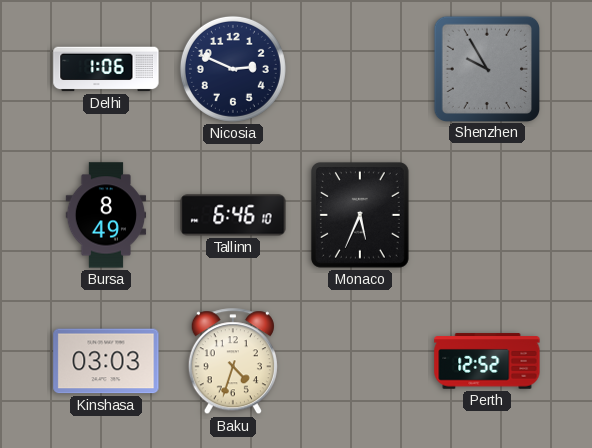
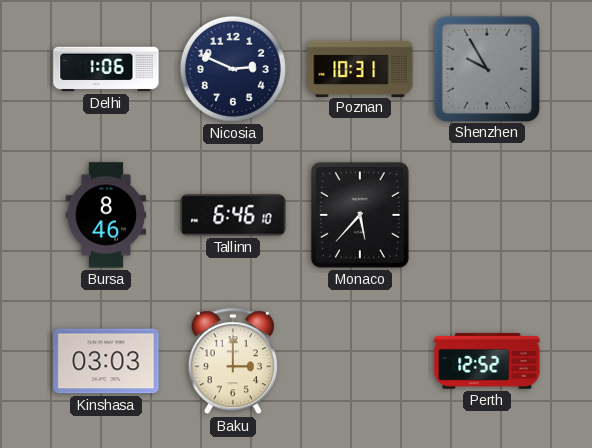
Poznan: none -> 10:31
Bursa: 8:49 -> 8:46
Monaco: 5:34 -> 5:37
Baku: 4:33 -> 3:00
